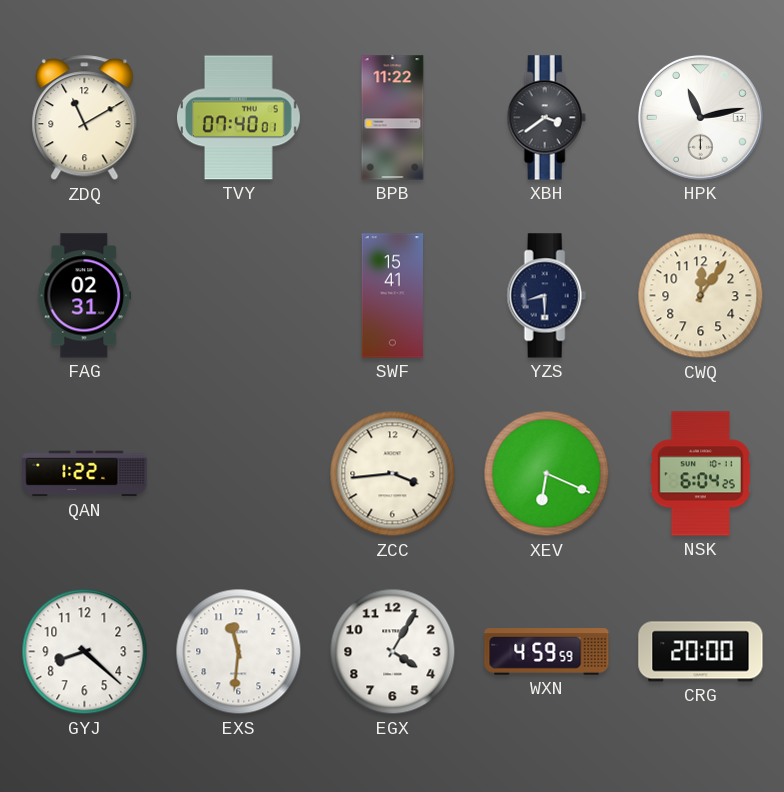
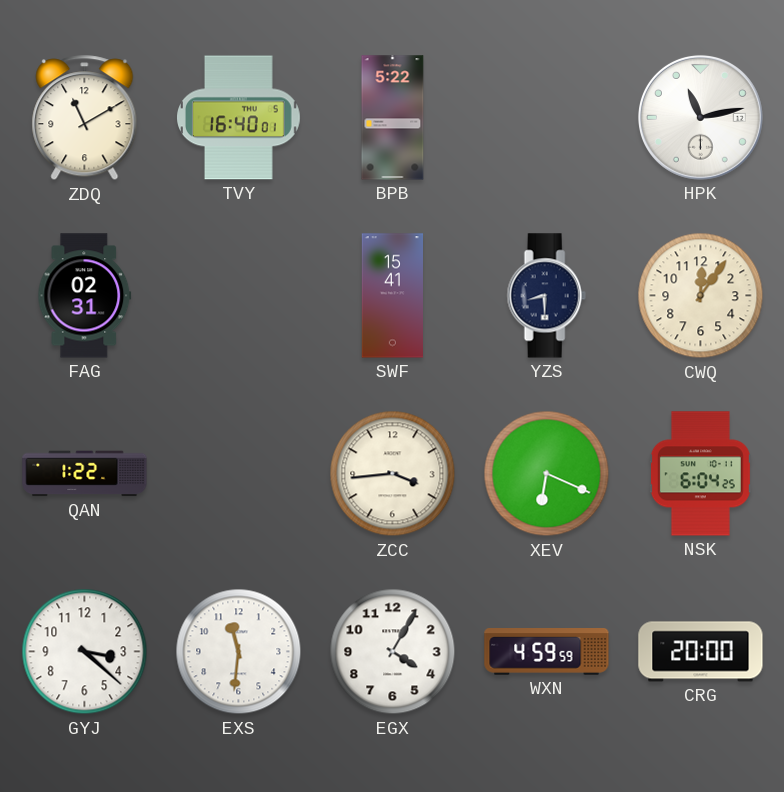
TVY: 07:40 -> 16:40
BPB: 11:22 -> 5:22
XBH: 3:39 -> none
GYJ: 8:22 -> 3:22
